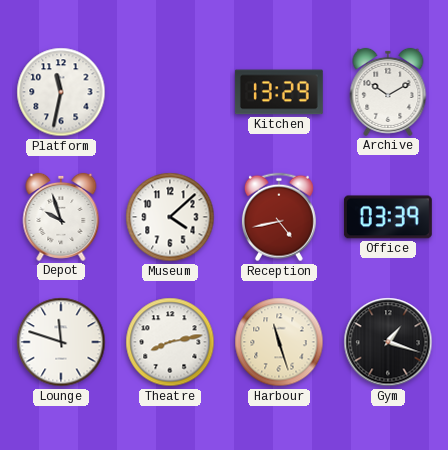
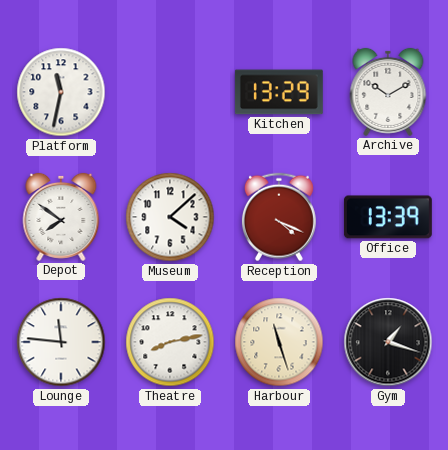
Depot: 9:57 -> 7:51
Reception: 4:43 -> 4:19
Office: 03:39 -> 13:39
Lounge: 11:48 -> 11:46
